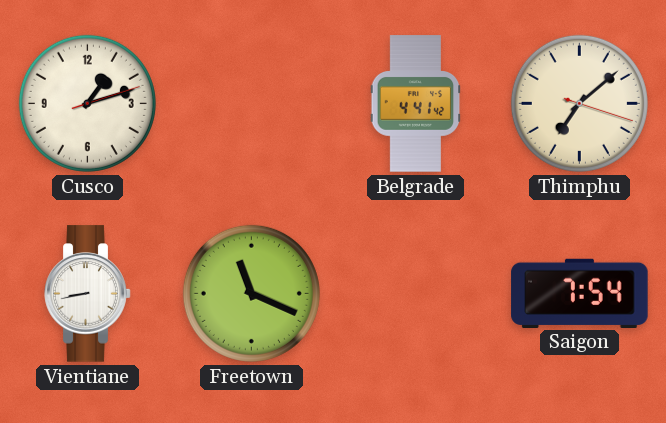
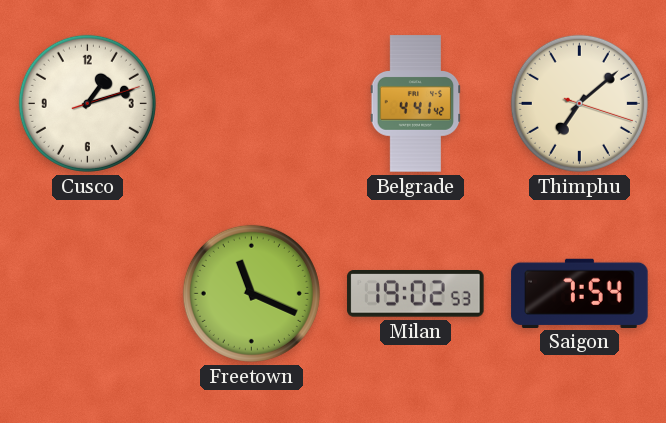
Vientiane: 8:43 -> none
Milan: none -> 19:02
